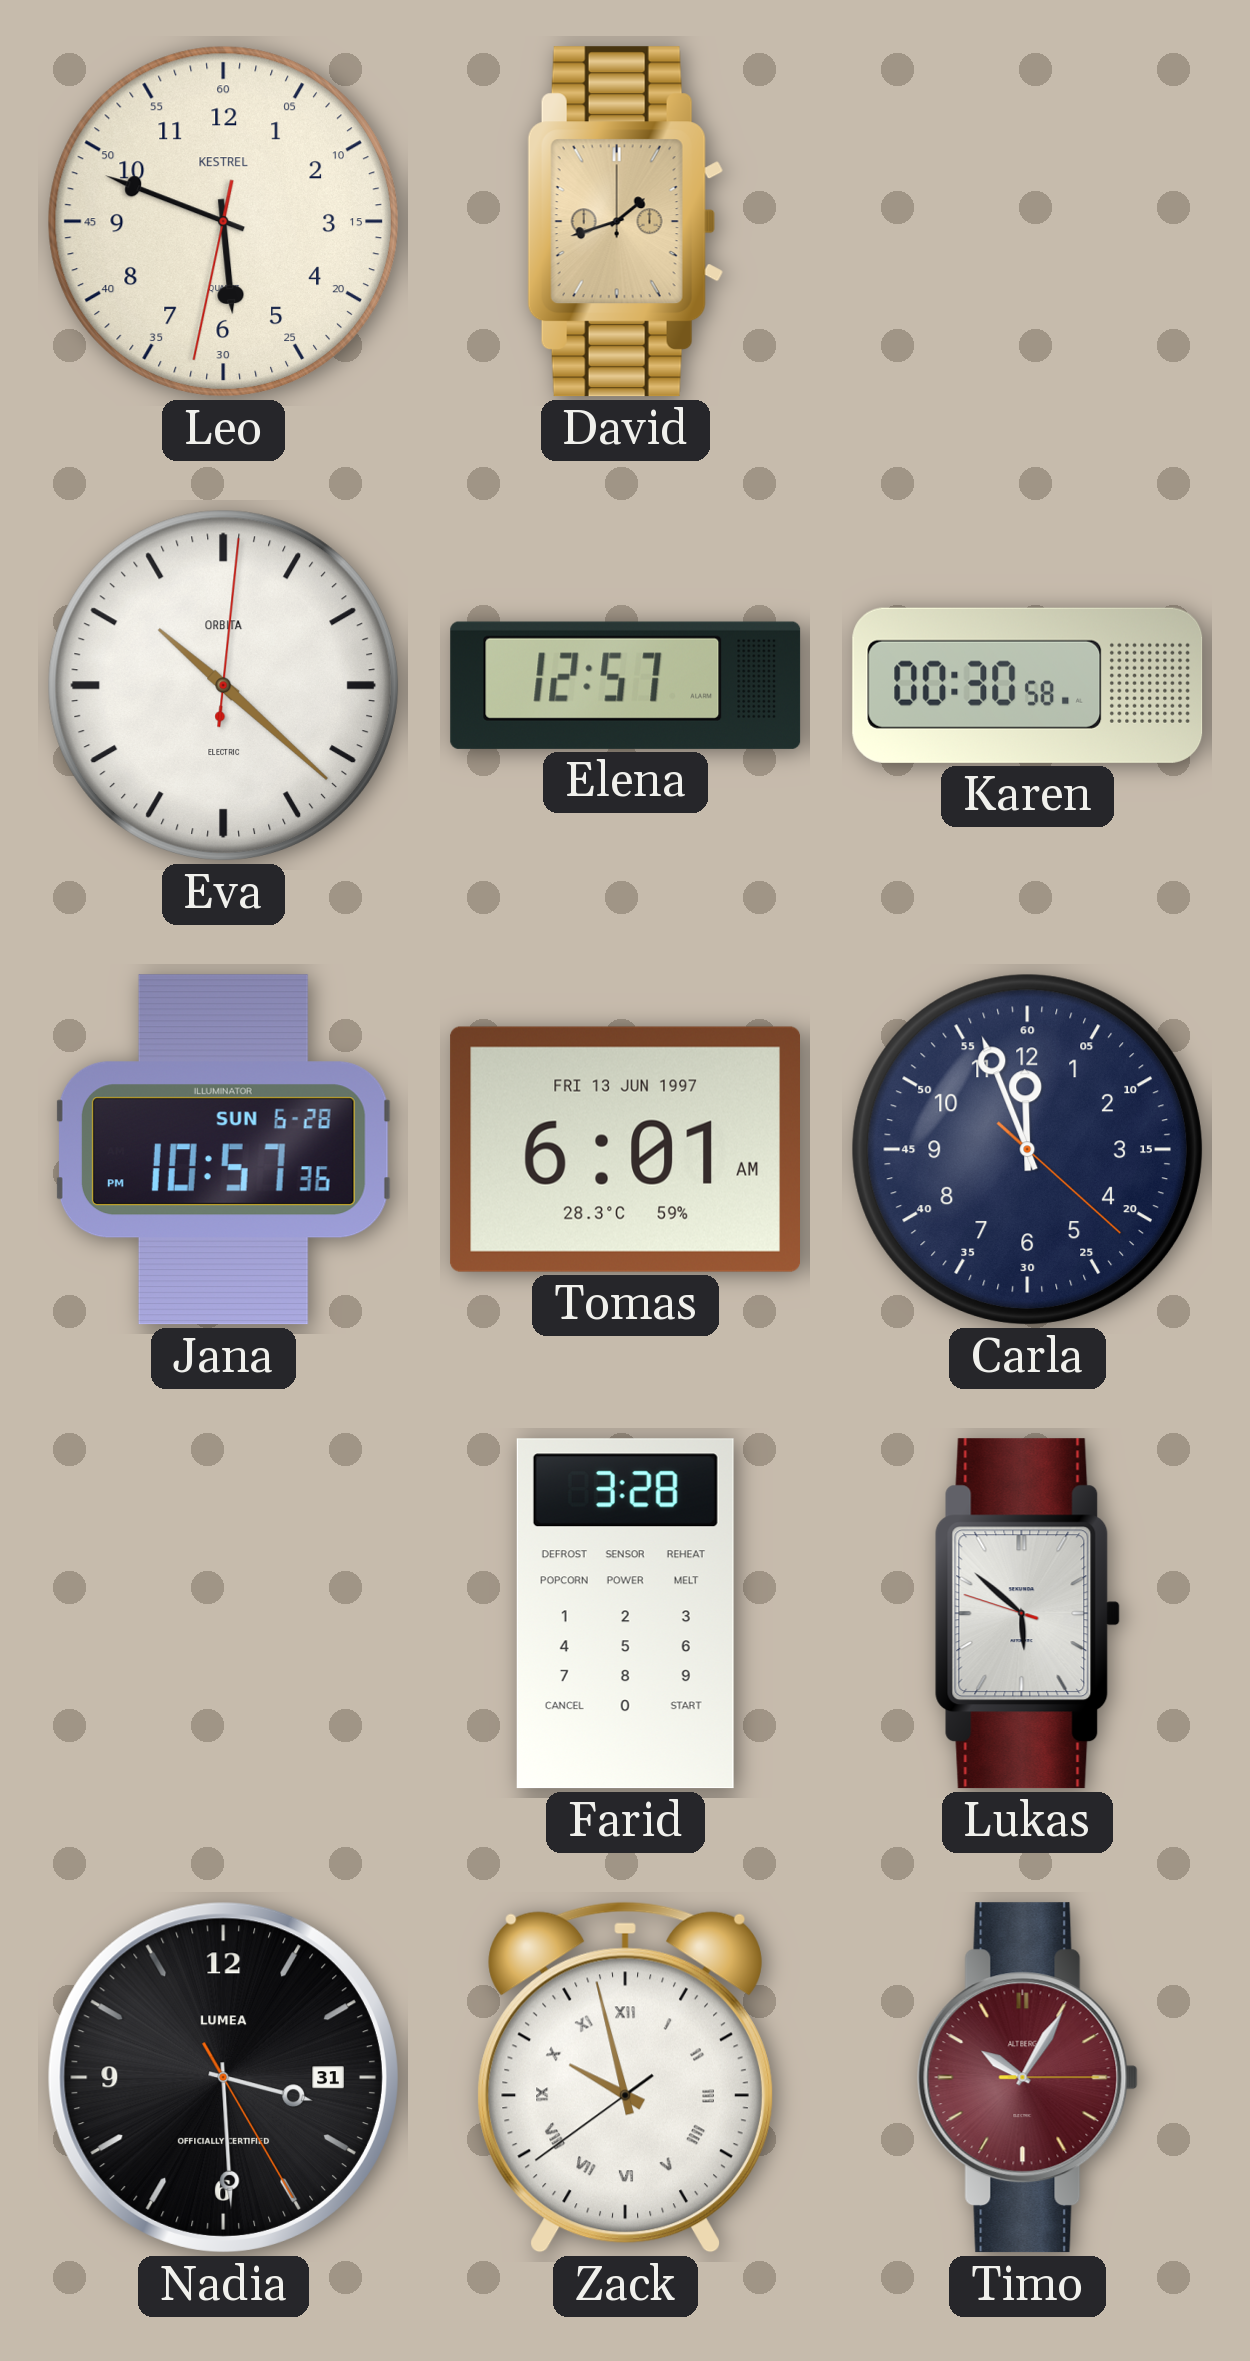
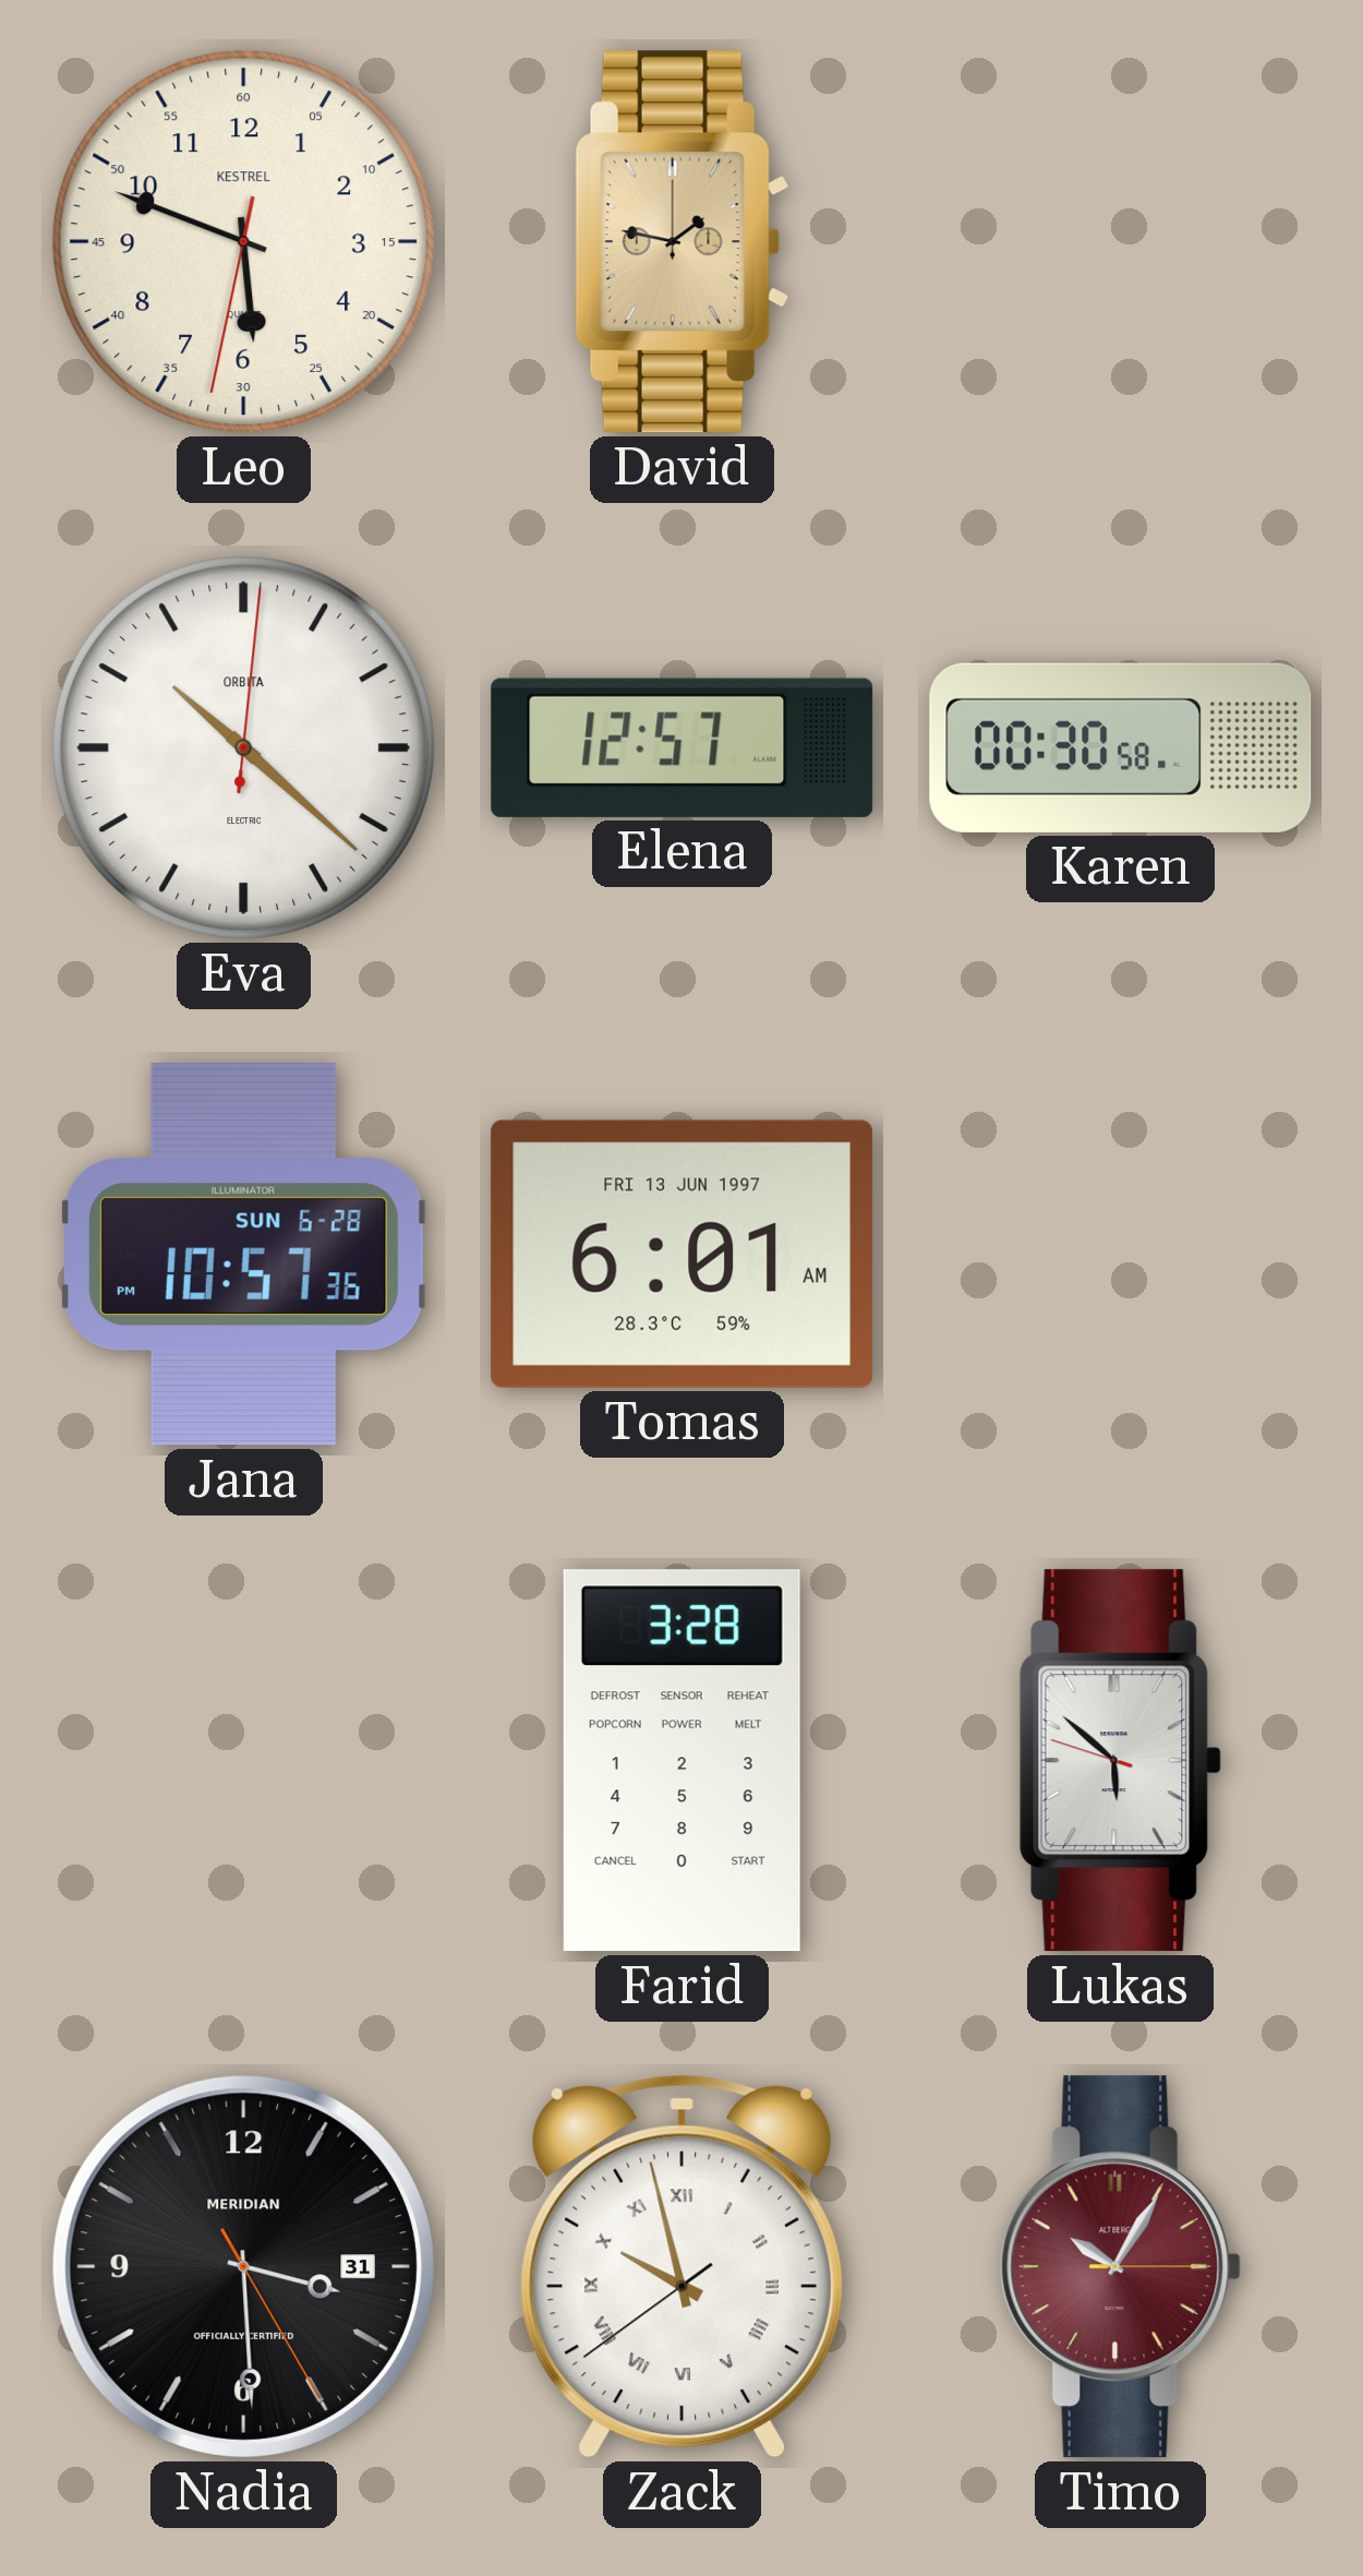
David: 1:42 -> 1:47
Carla: 11:56 -> none
Nadia brand: LUMEA -> MERIDIAN
